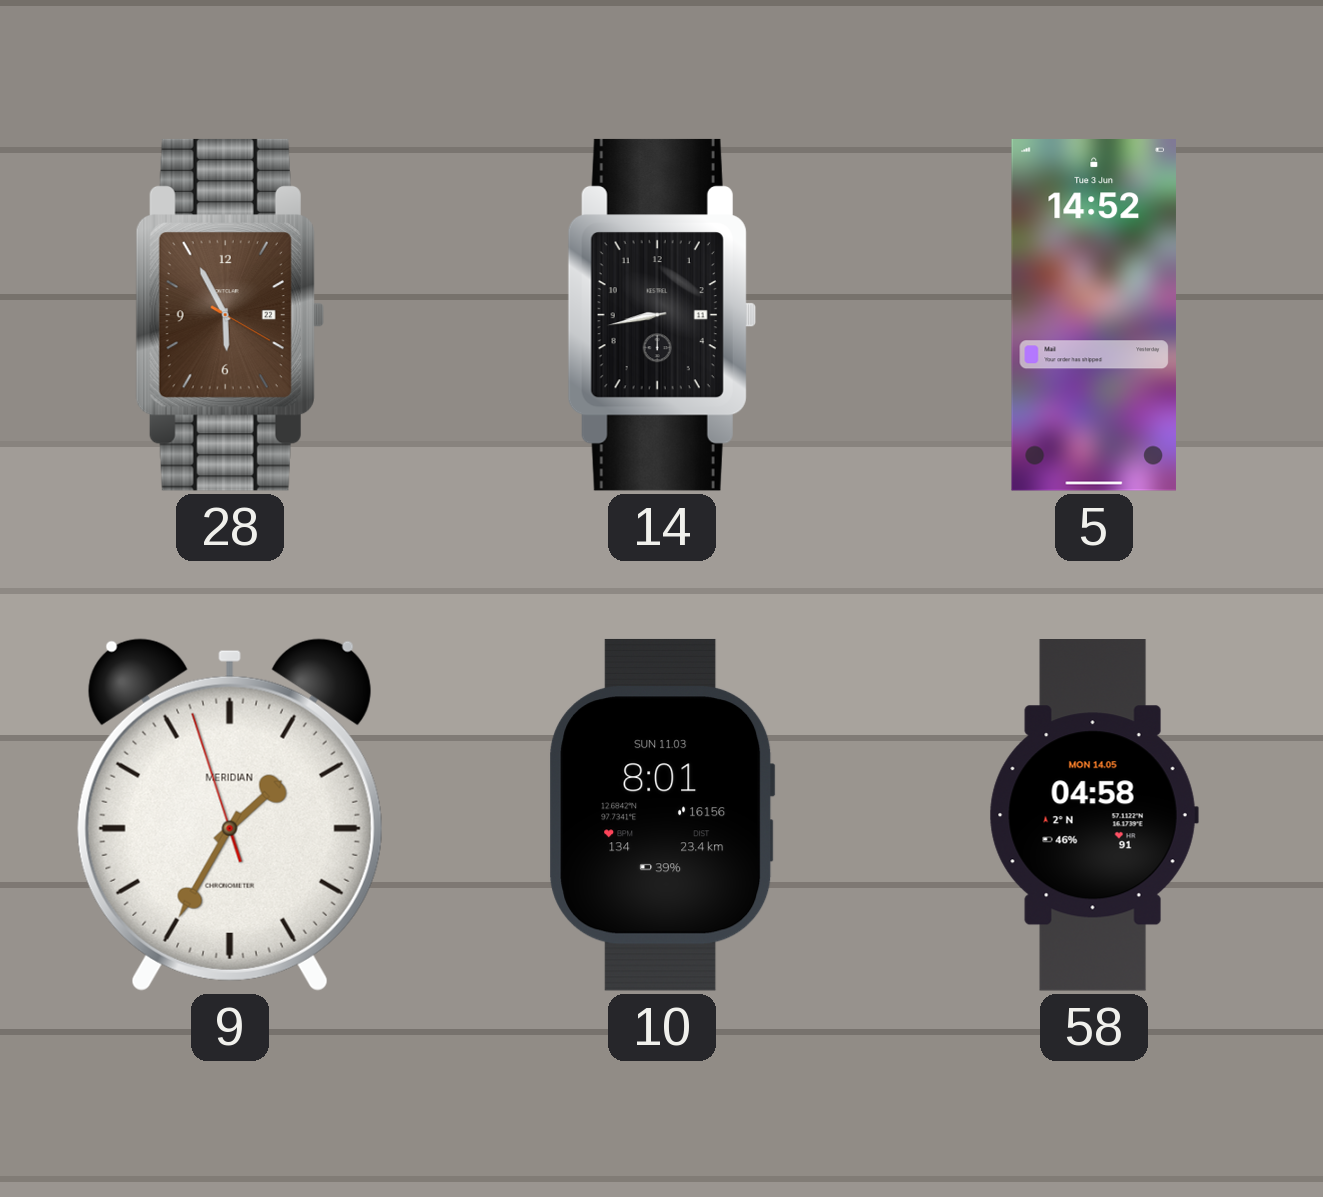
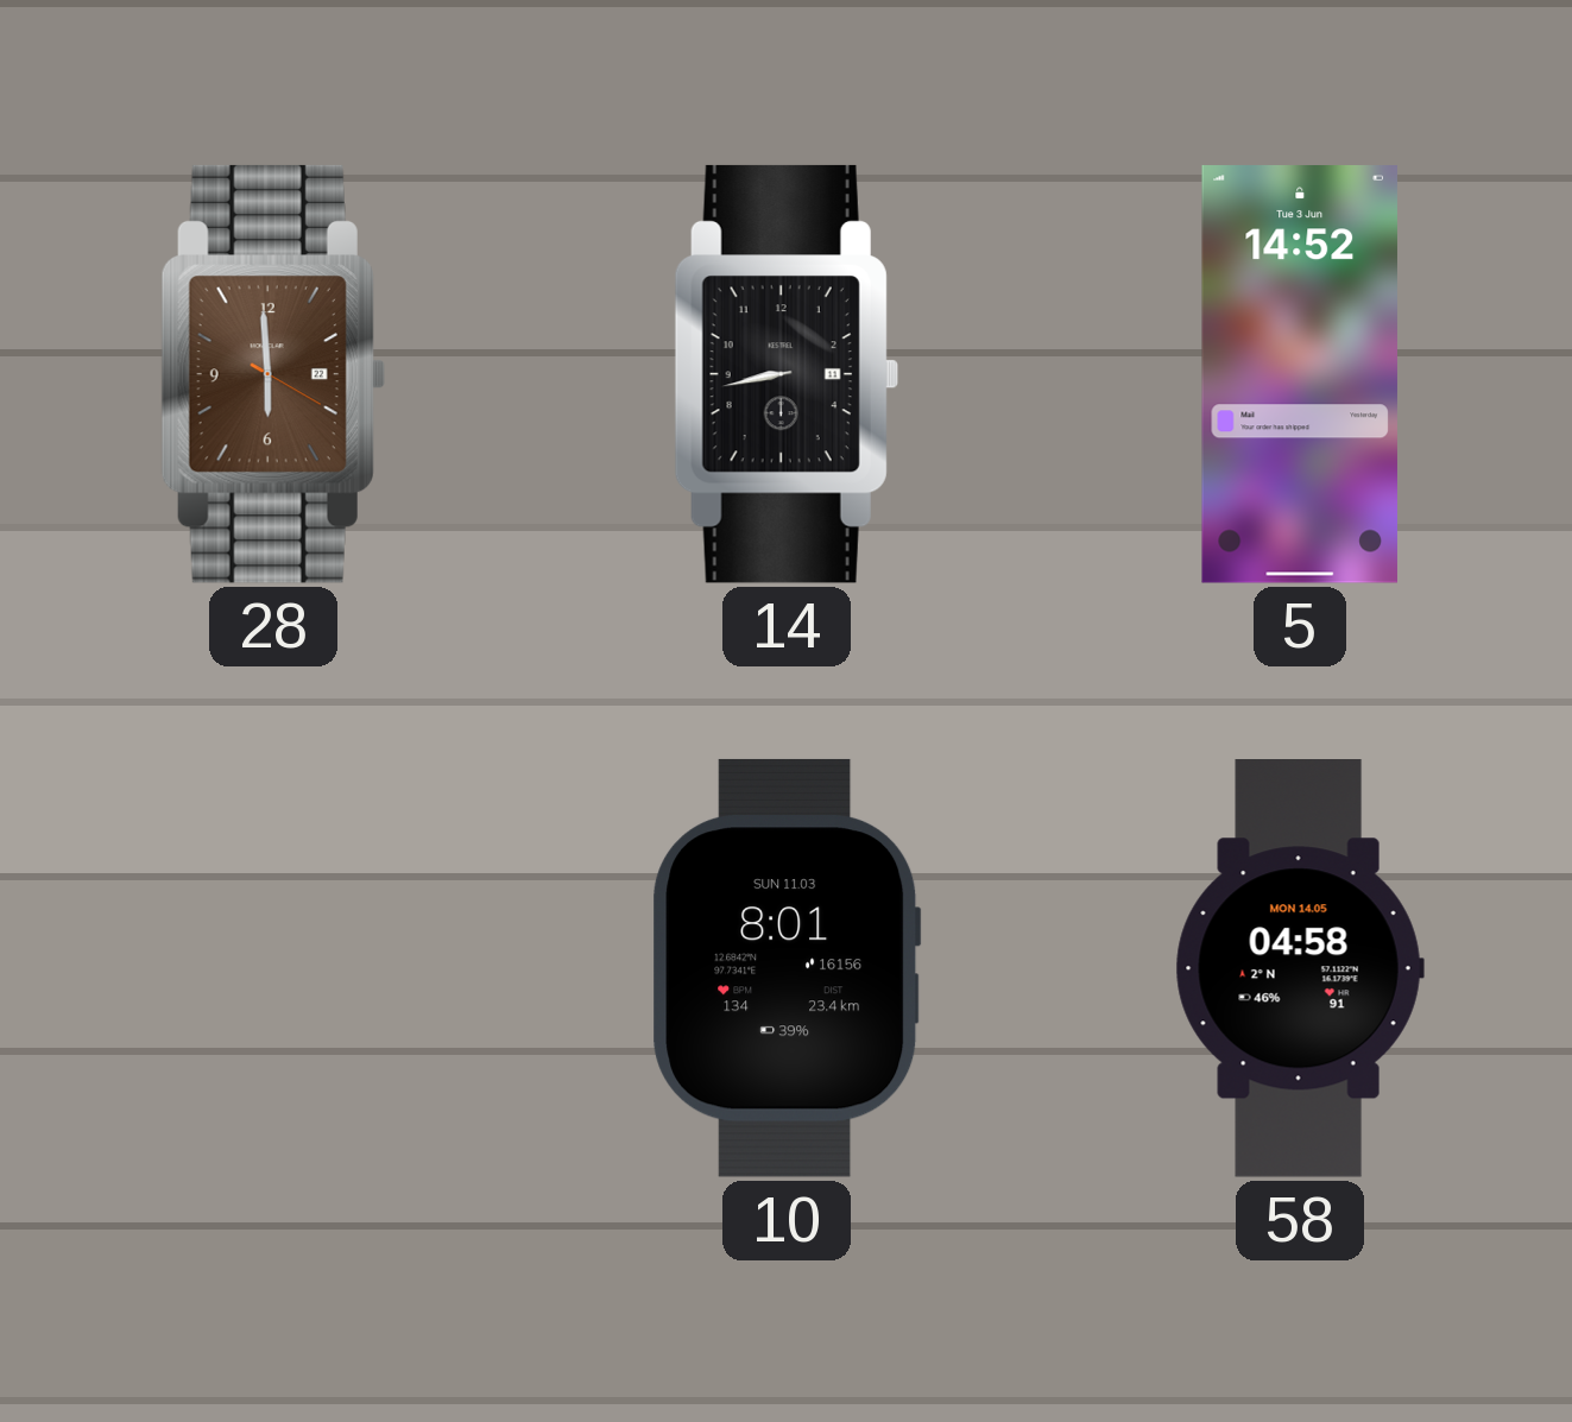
28: 5:55 -> 5:59
9: 1:34 -> none
